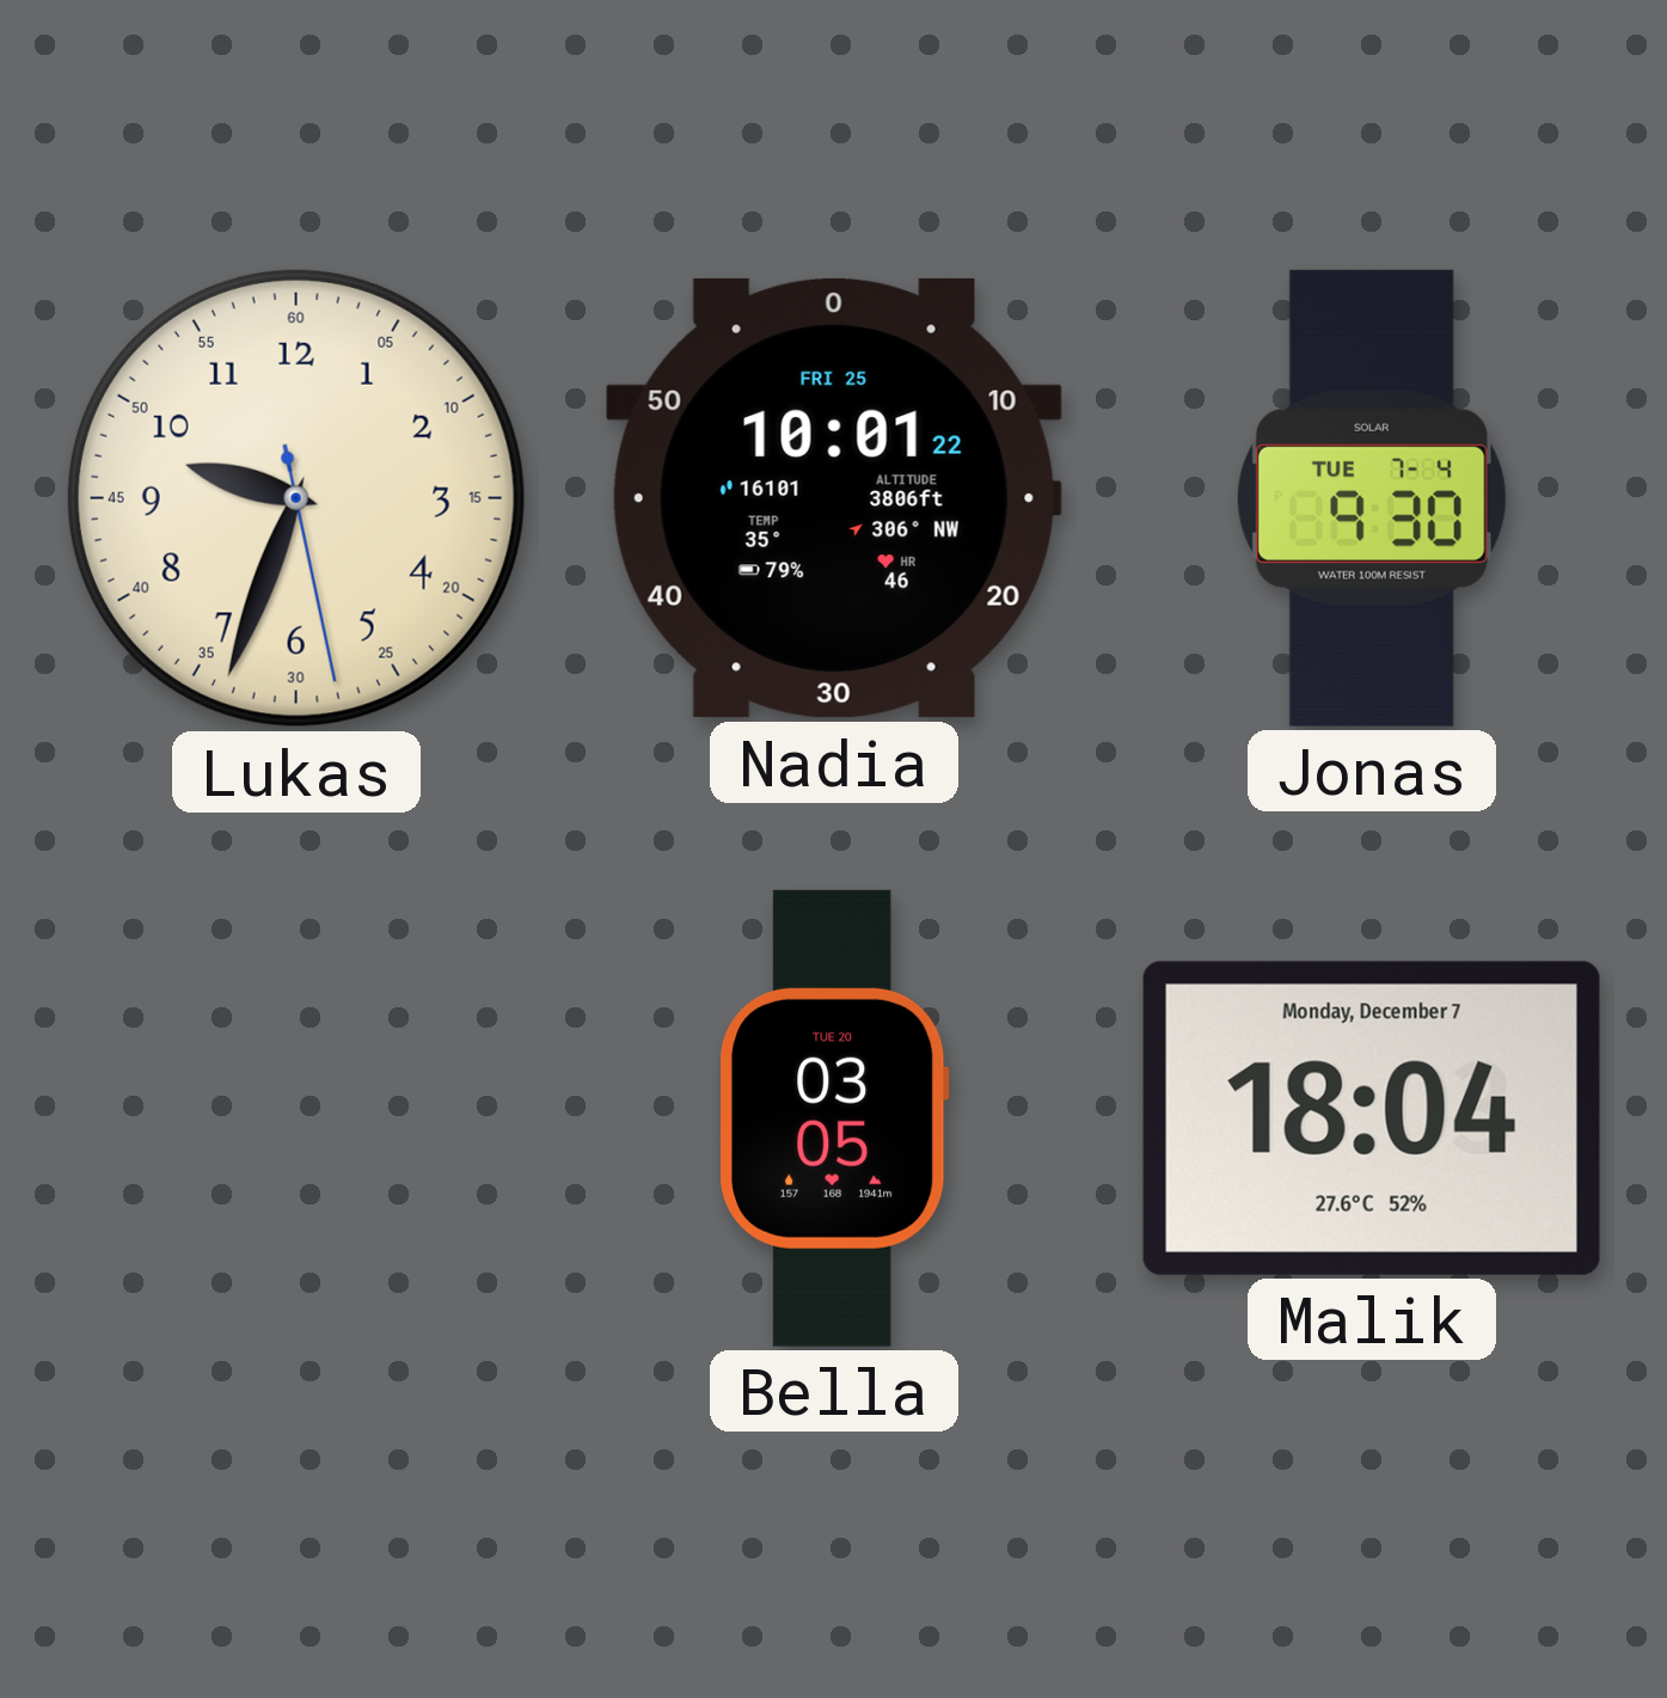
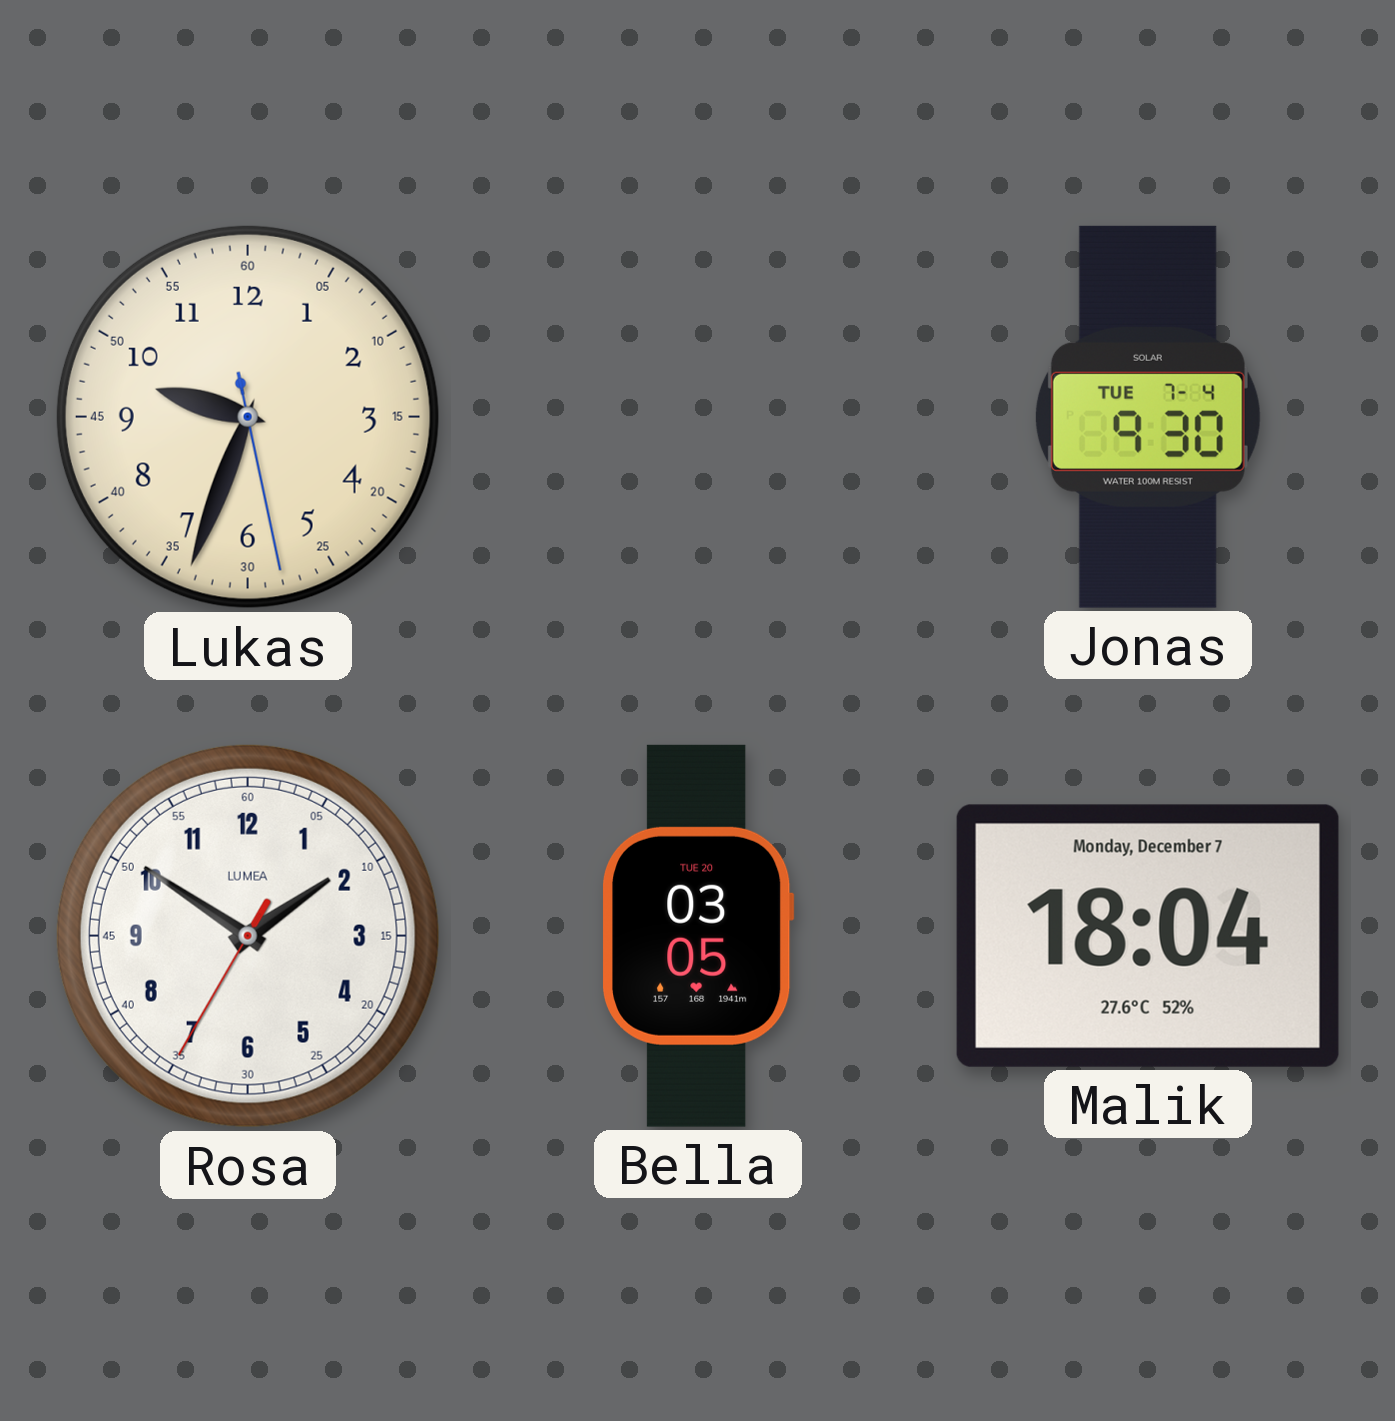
Nadia: 10:01 -> none
Rosa: none -> 1:50
